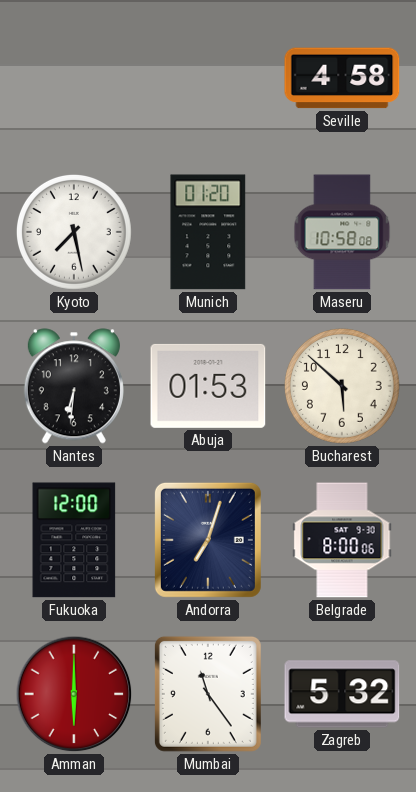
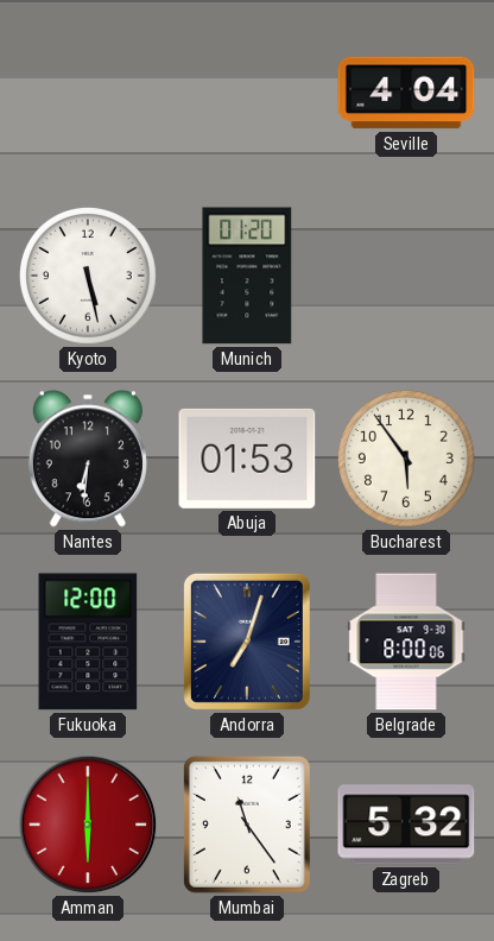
Seville: 4:58 -> 4:04
Kyoto: 7:28 -> 5:28
Maseru: 10:58 -> none
Bucharest: 5:52 -> 5:54
